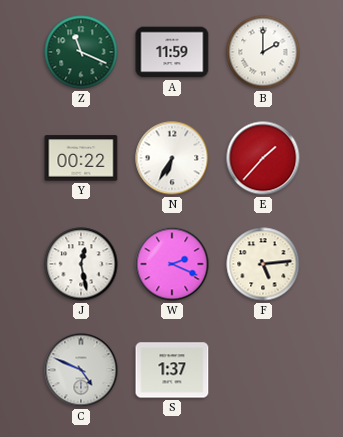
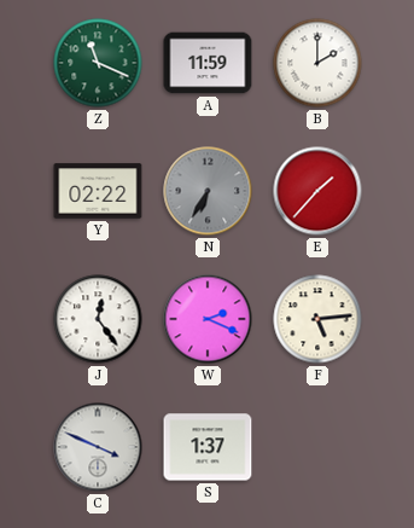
Y: 00:22 -> 02:22
N dial: white -> grey
J: 12:28 -> 12:24
C: 4:49 -> 3:49
